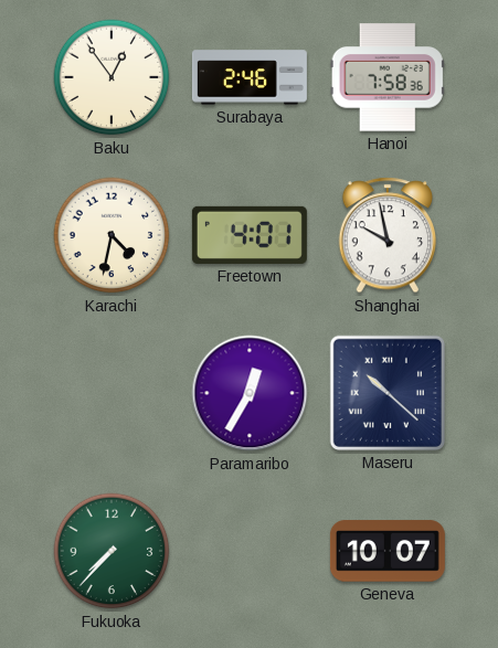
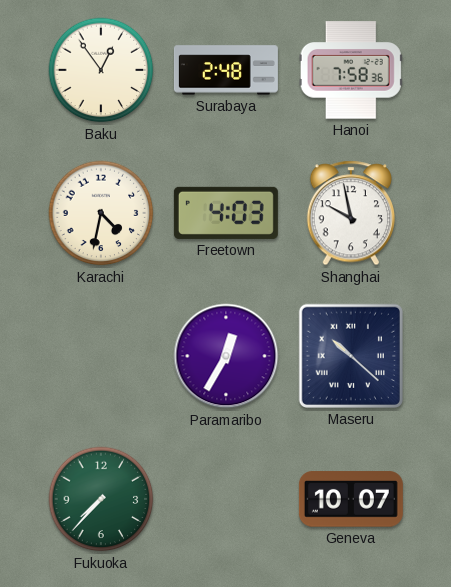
Surabaya: 2:46 -> 2:48
Freetown: 4:01 -> 4:03
